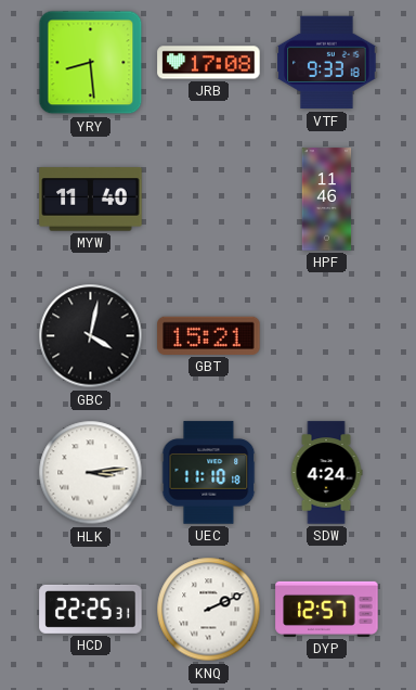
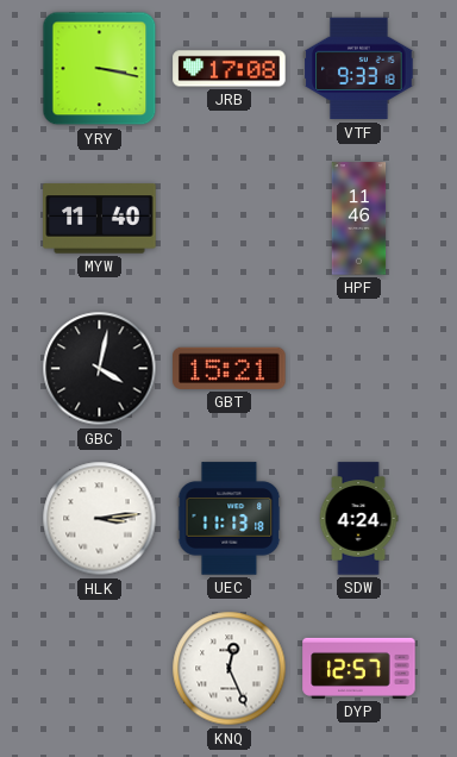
YRY: 8:29 -> 3:17
UEC: 11:10 -> 11:13
HCD: 22:25 -> none
KNQ: 2:11 -> 12:26
